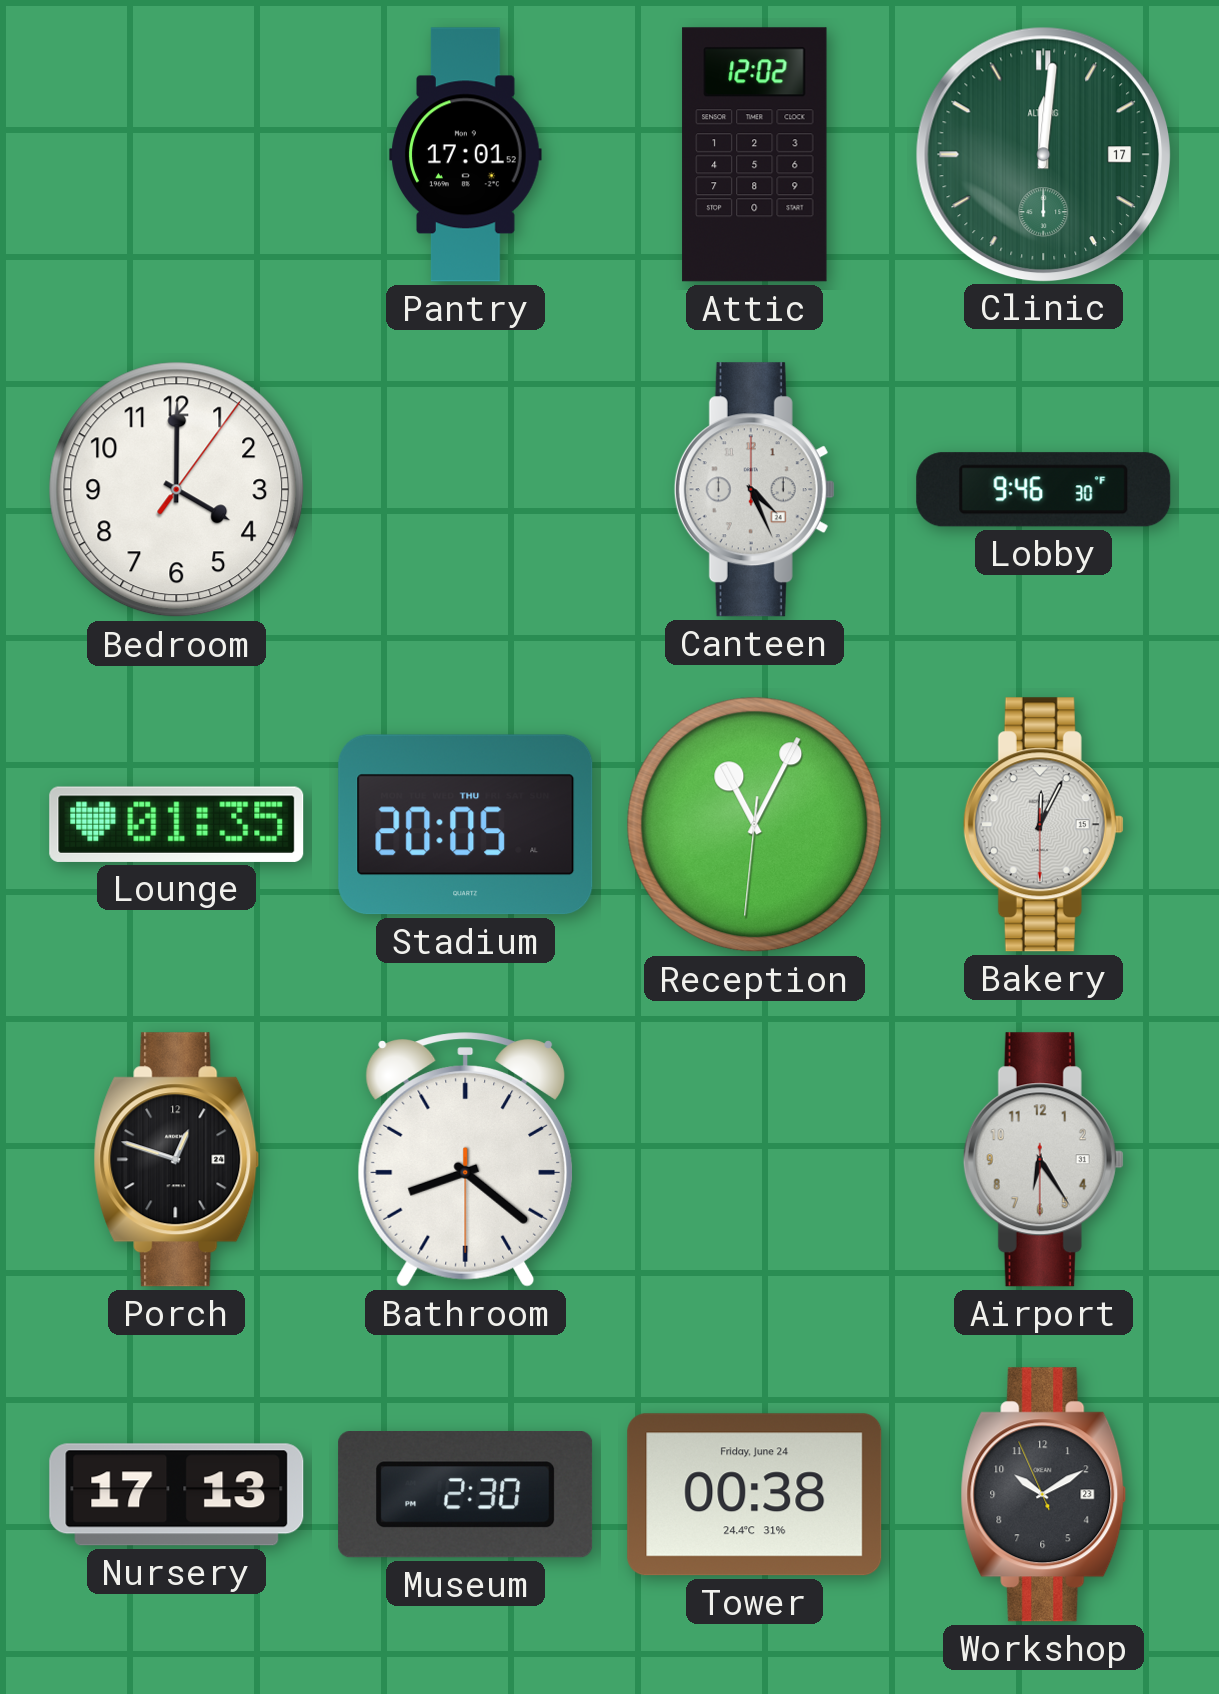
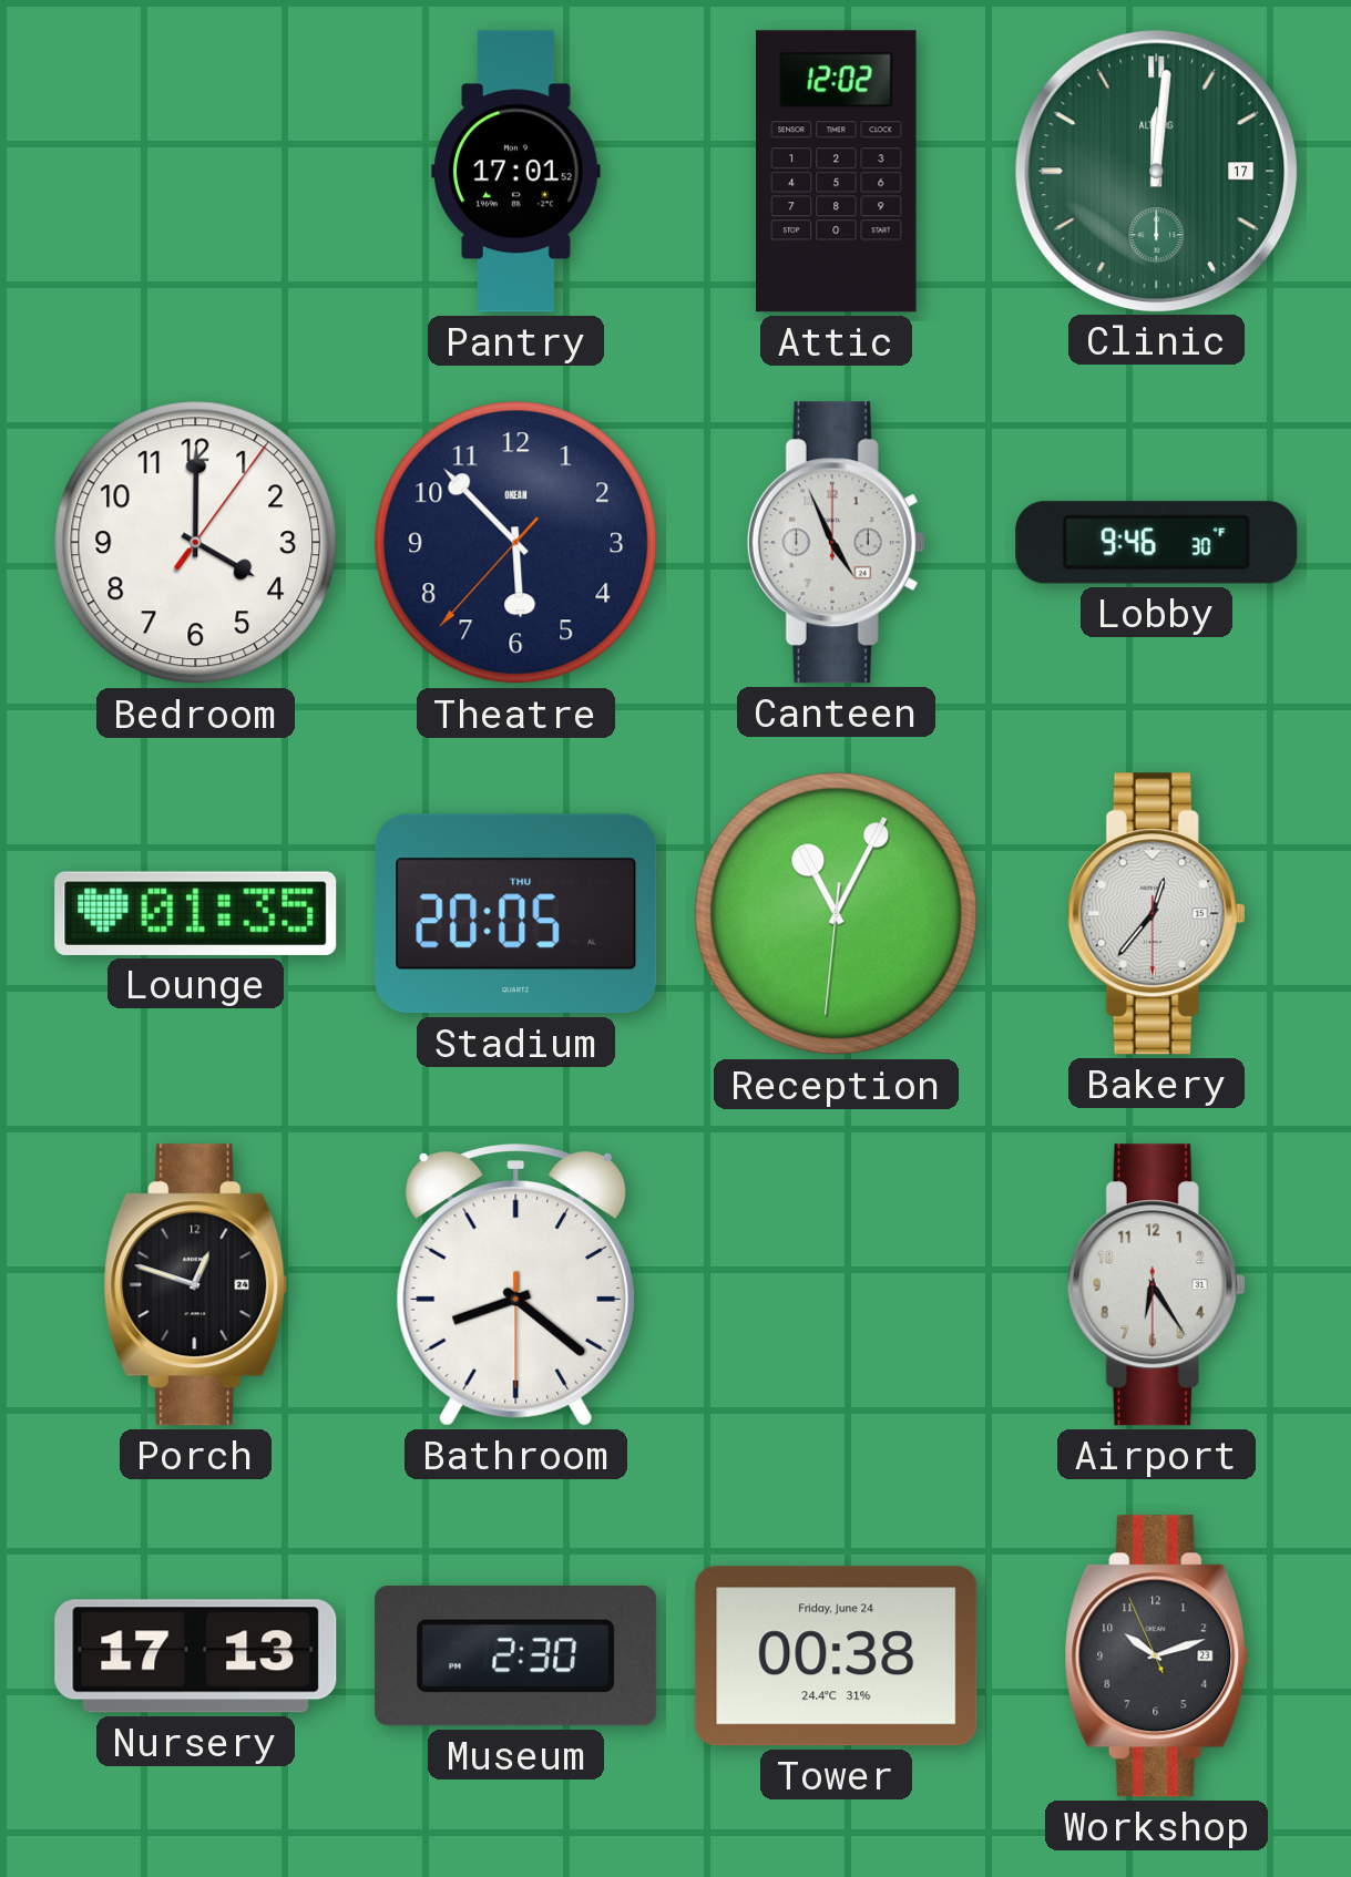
Theatre: none -> 5:52
Canteen: 4:26 -> 4:56
Bakery: 12:04 -> 12:36
Workshop: 10:09 -> 10:11
